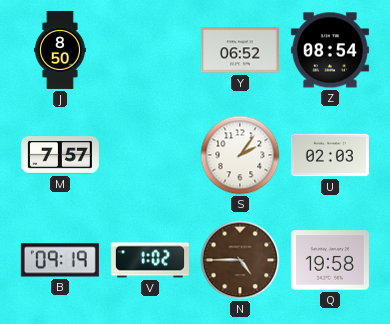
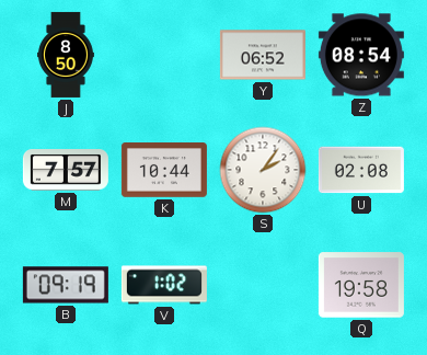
K: none -> 10:44
U: 02:03 -> 02:08
N: 4:45 -> none
